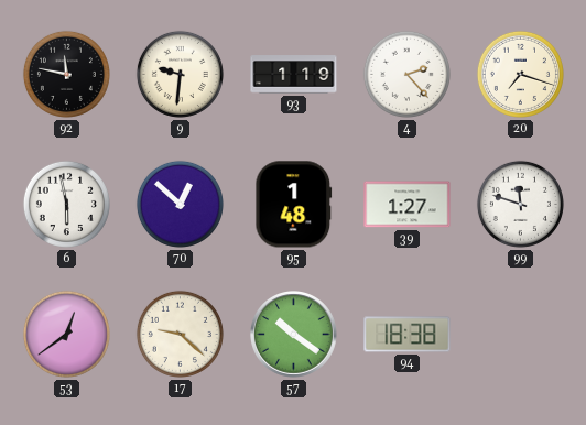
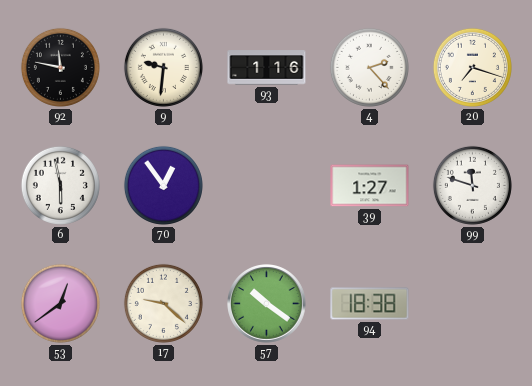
93: 1:19 -> 1:16
70: 12:52 -> 12:54
95: 1:48 -> none
